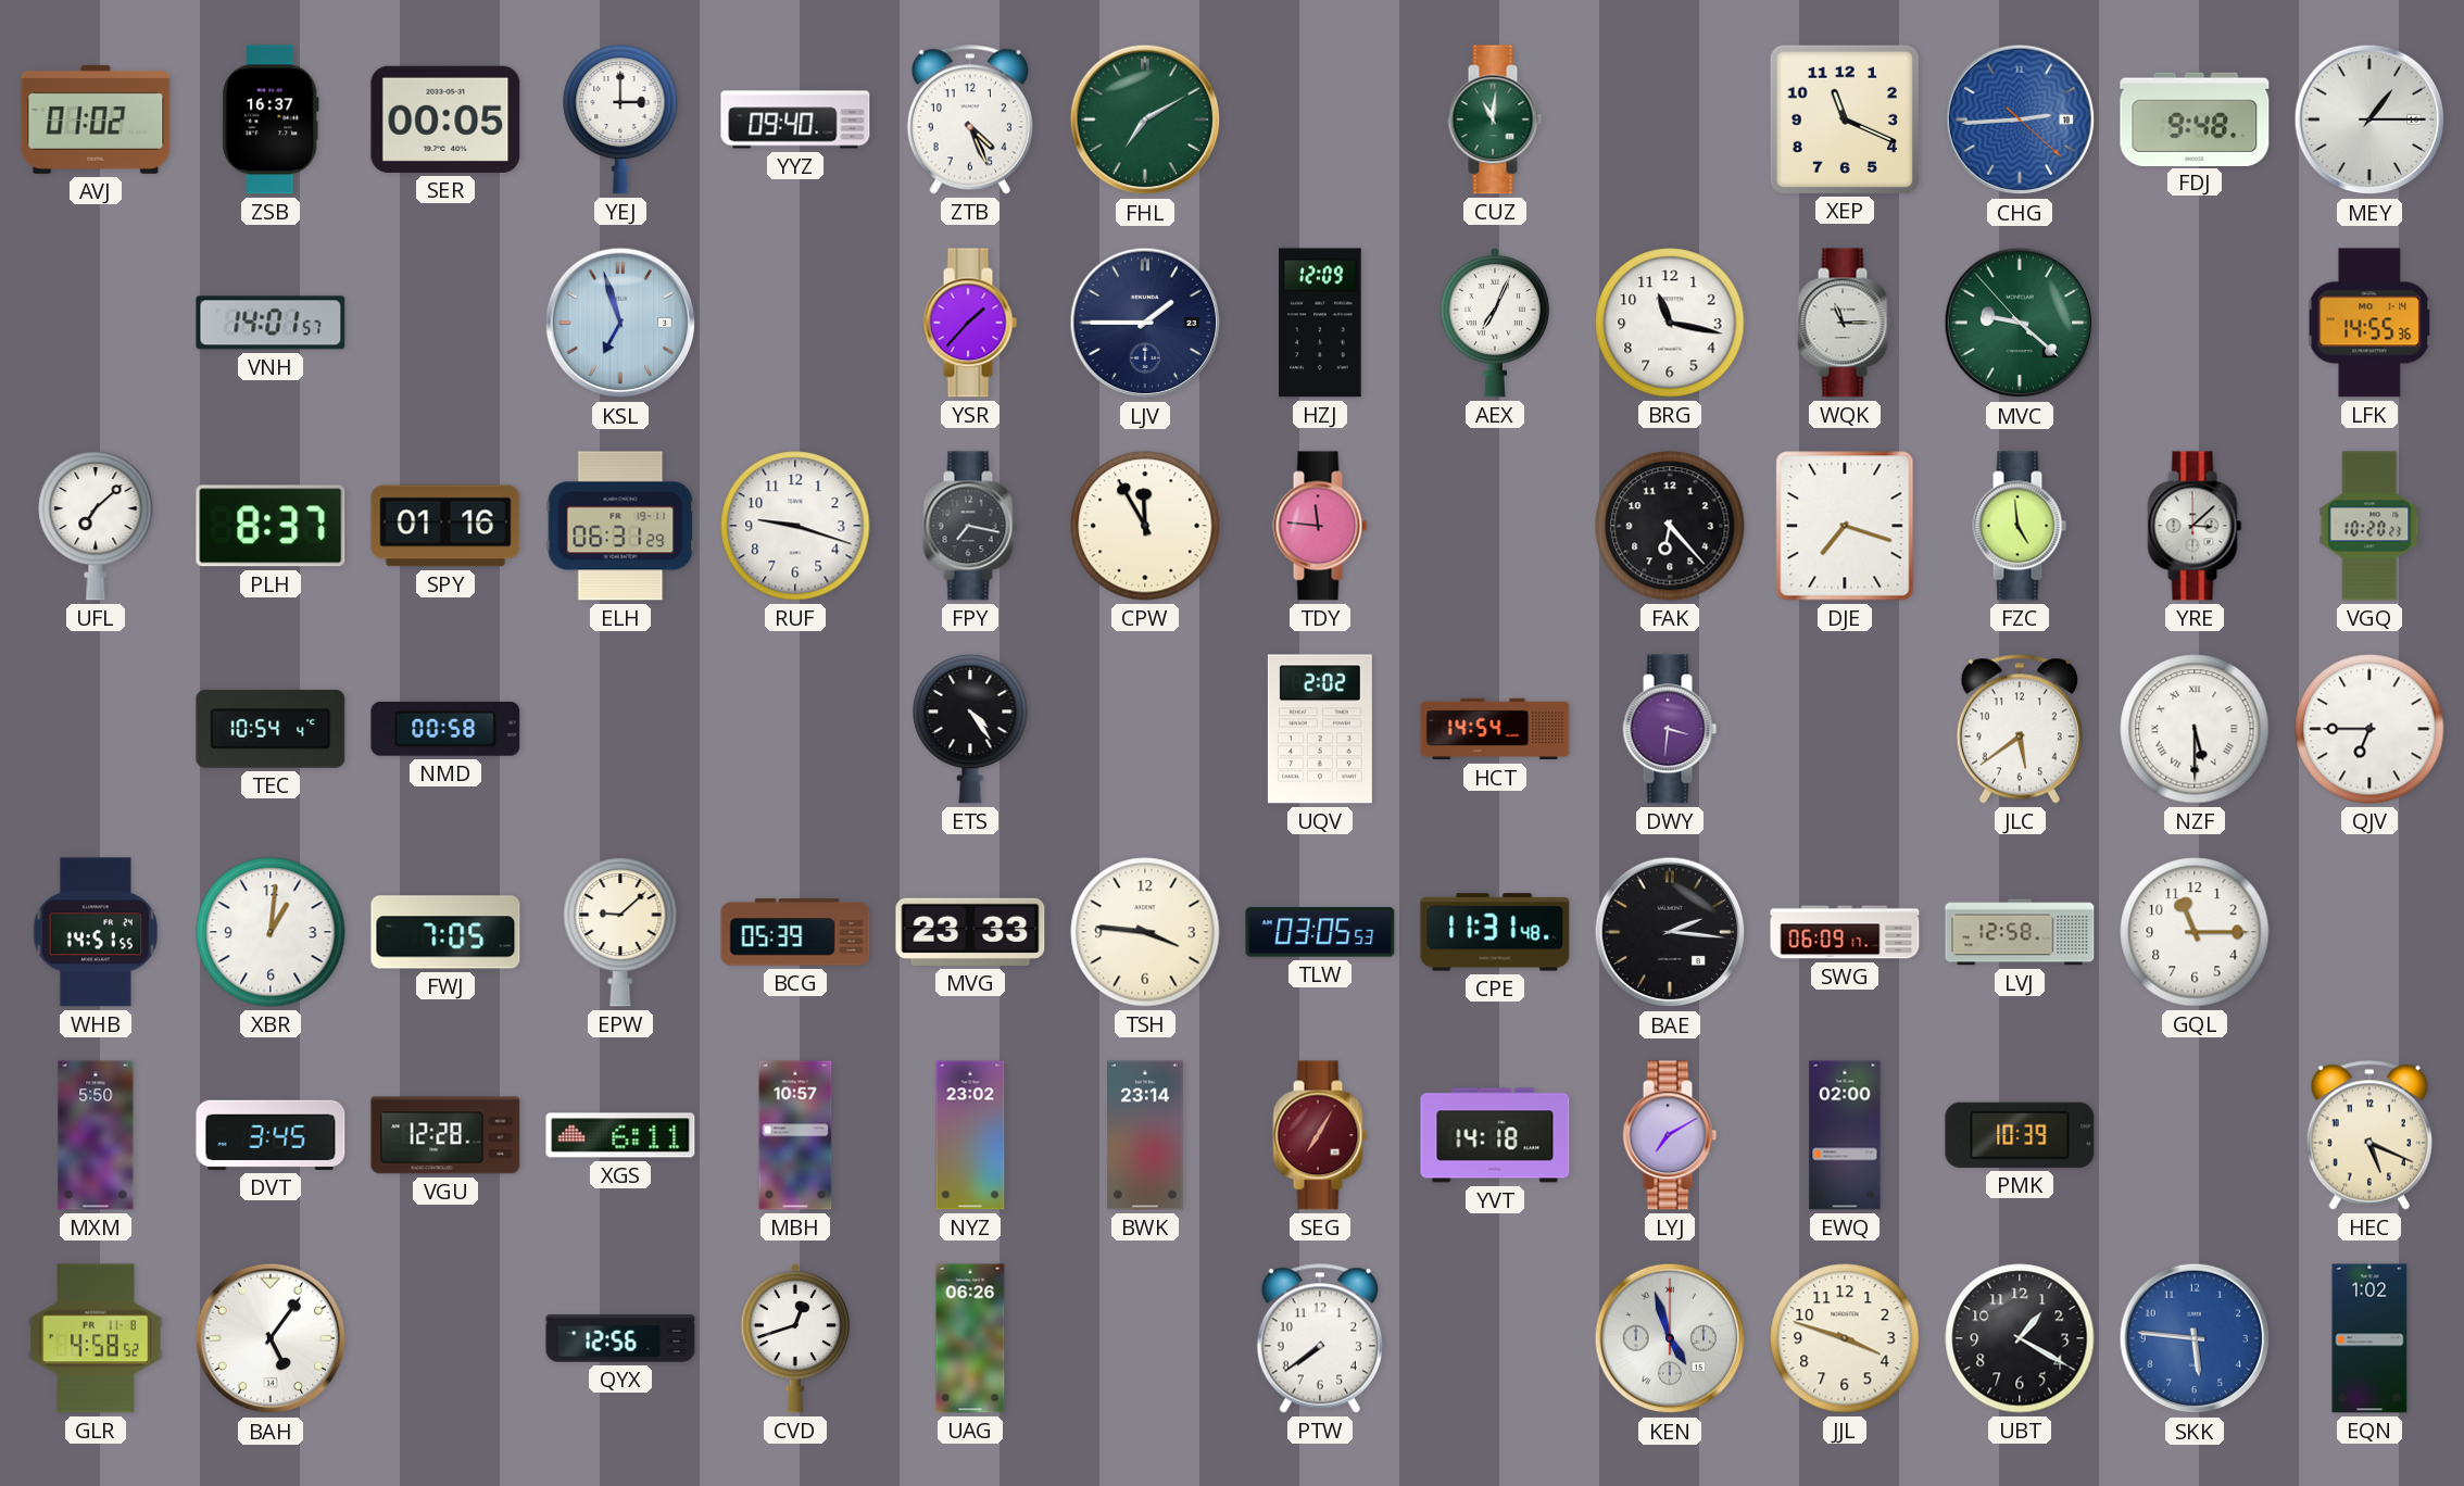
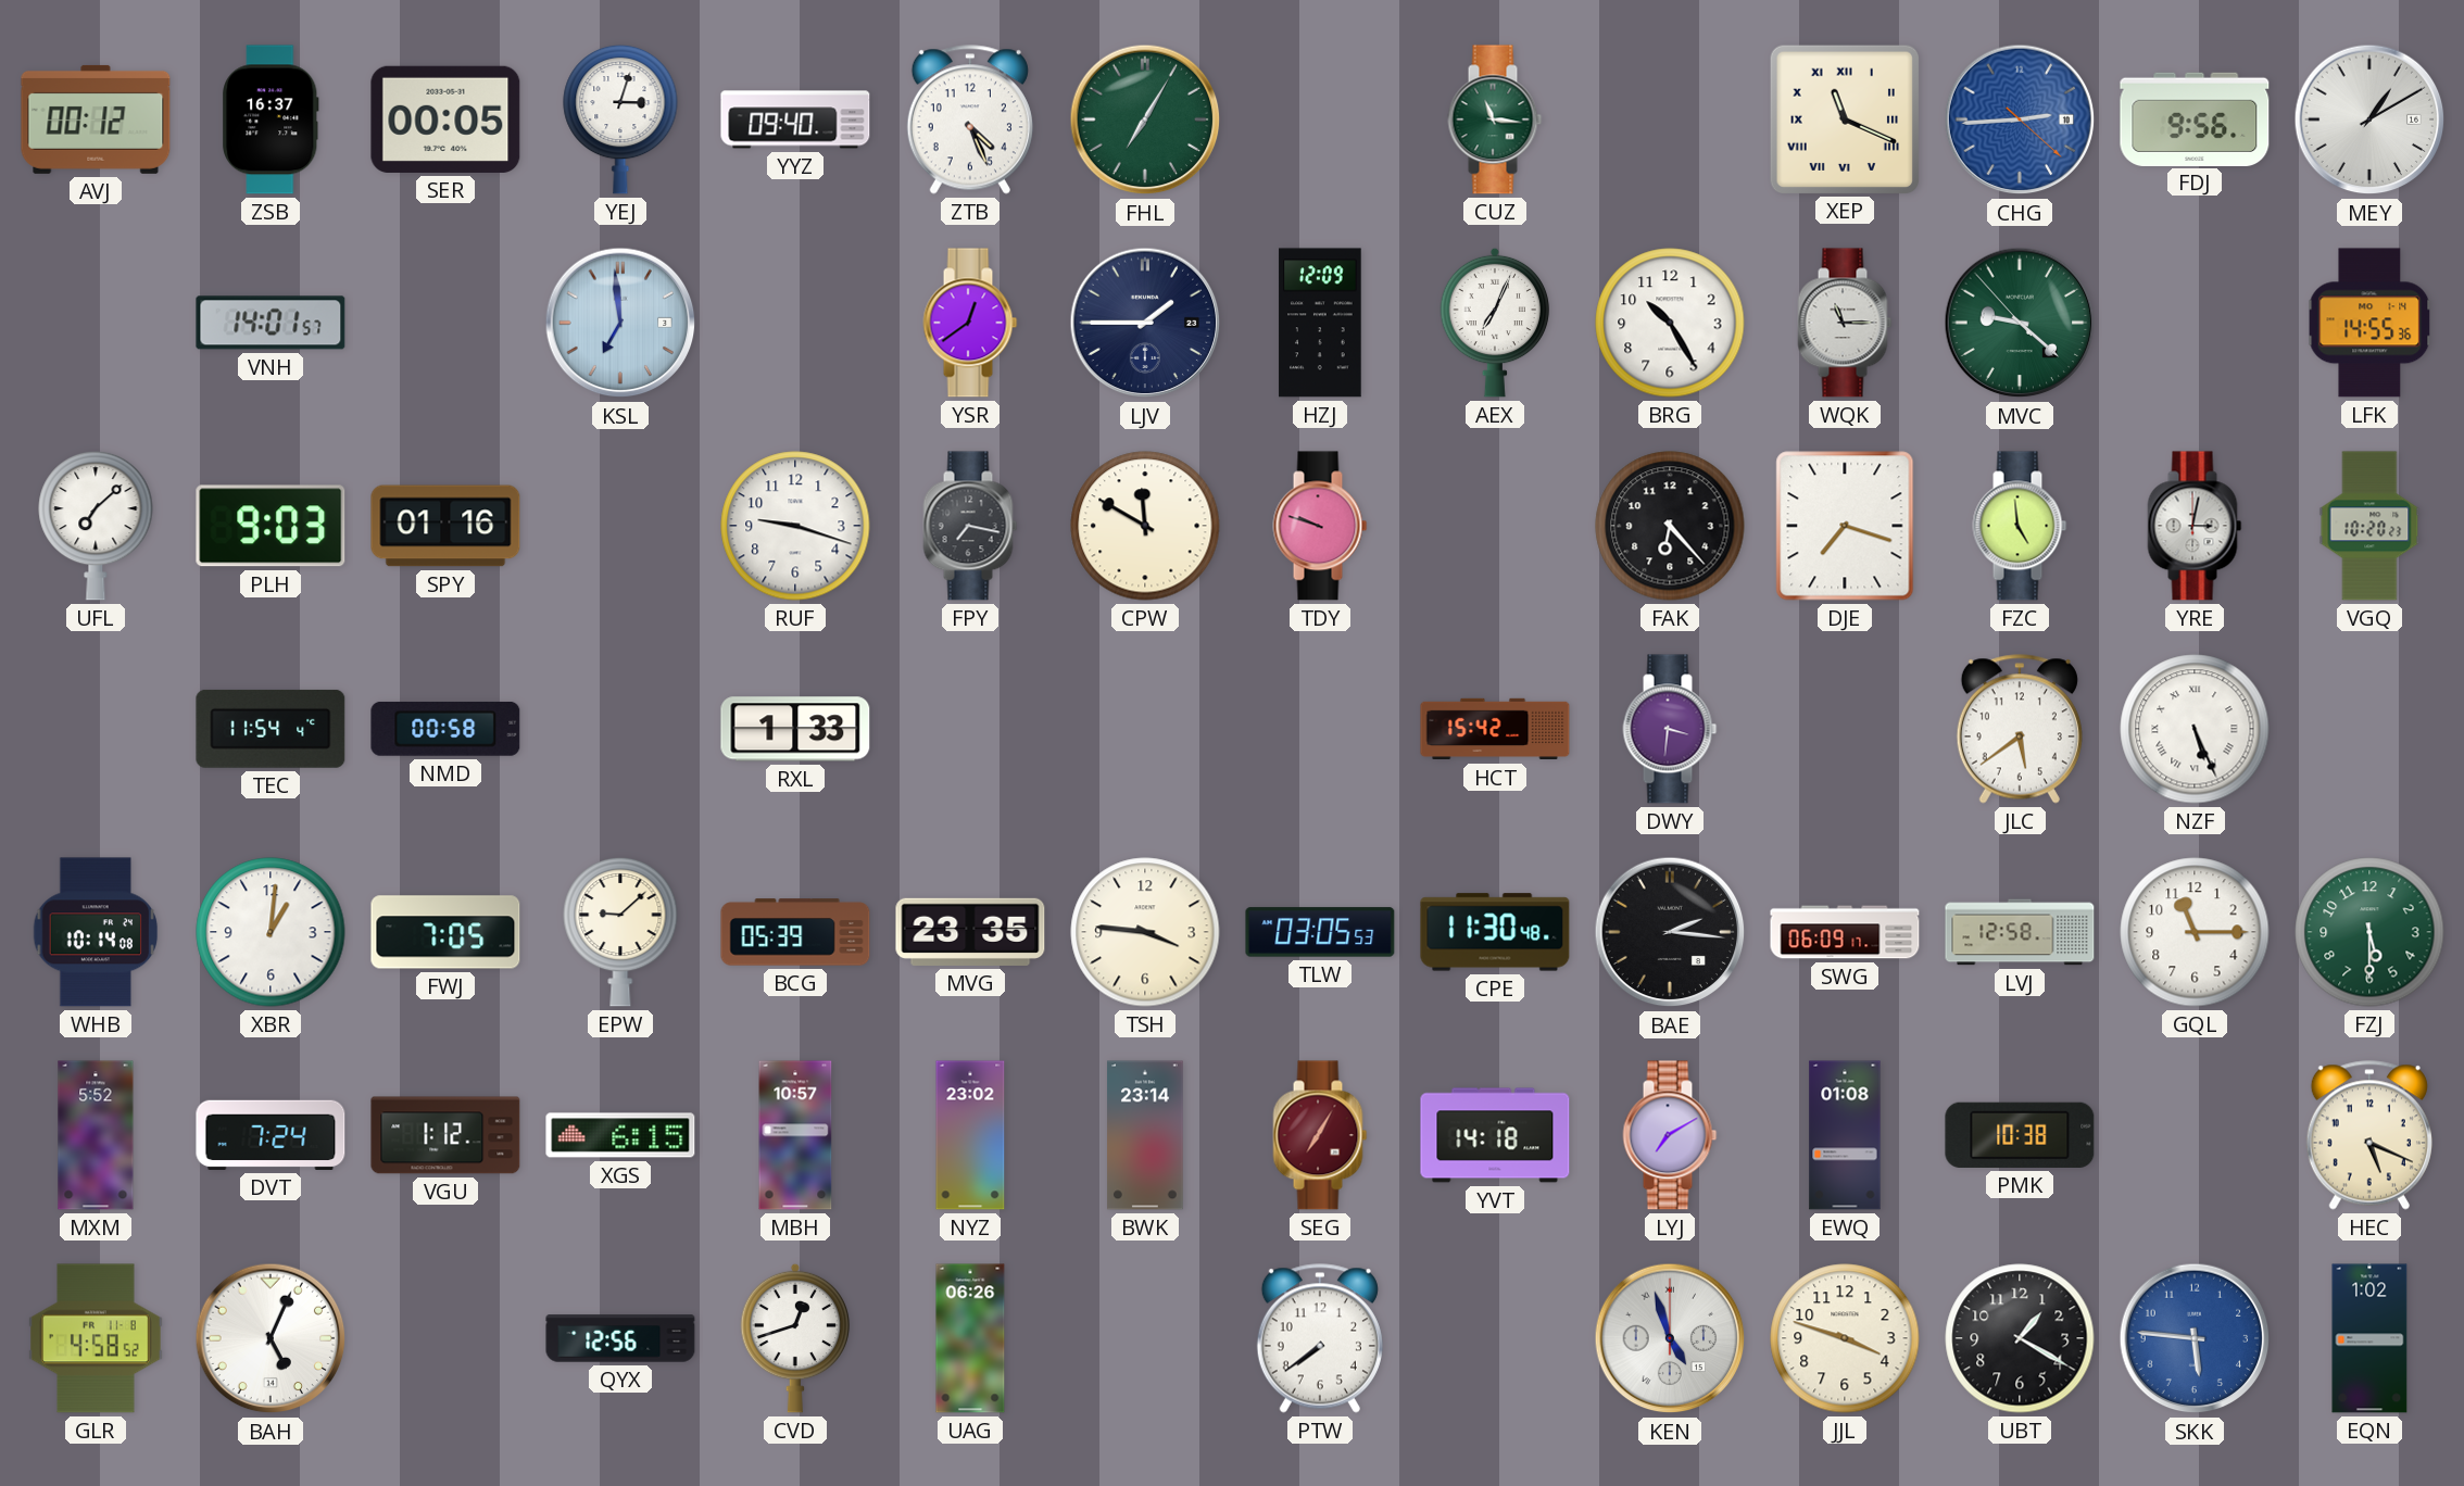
AVJ: 01:02 -> 00:12
YEJ: 3:00 -> 3:03
FHL: 7:10 -> 7:05
CUZ: 11:01 -> 11:16
XEP numerals: Arabic -> Roman
FDJ: 9:48 -> 9:56
MEY: 1:15 -> 1:10
KSL: 6:57 -> 6:59
YSR: 1:37 -> 12:39
BRG: 11:17 -> 10:25
PLH: 8:37 -> 9:03
ELH: 06:31 -> none
CPW: 11:55 -> 11:50
TDY: 11:46 -> 9:48
YRE: 3:08 -> 3:02
TEC: 10:54 -> 11:54
RXL: none -> 1:33
ETS: 4:24 -> none
UQV: 2:02 -> none
HCT: 14:54 -> 15:42
NZF: 5:30 -> 5:26
QJV: 6:45 -> none
WHB: 14:51 -> 10:14
MVG: 23:33 -> 23:35
CPE: 11:31 -> 11:30
FZJ: none -> 5:30
MXM: 5:50 -> 5:52
DVT: 3:45 -> 7:24
VGU: 12:28 -> 1:12
XGS: 6:11 -> 6:15
EWQ: 02:00 -> 01:08
PMK: 10:39 -> 10:38
BAH: 5:06 -> 5:04
